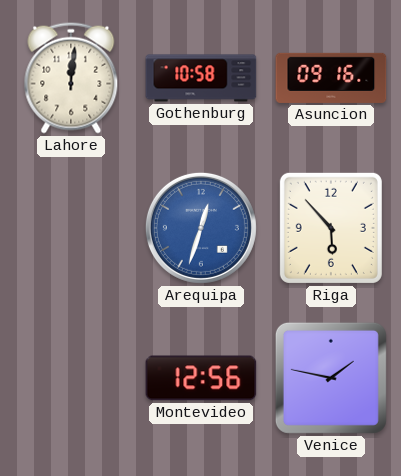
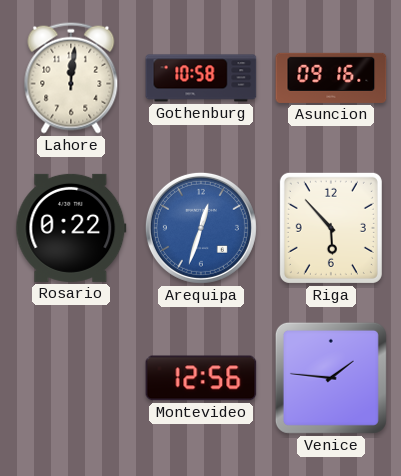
Rosario: none -> 0:22
Venice: 1:47 -> 1:46
